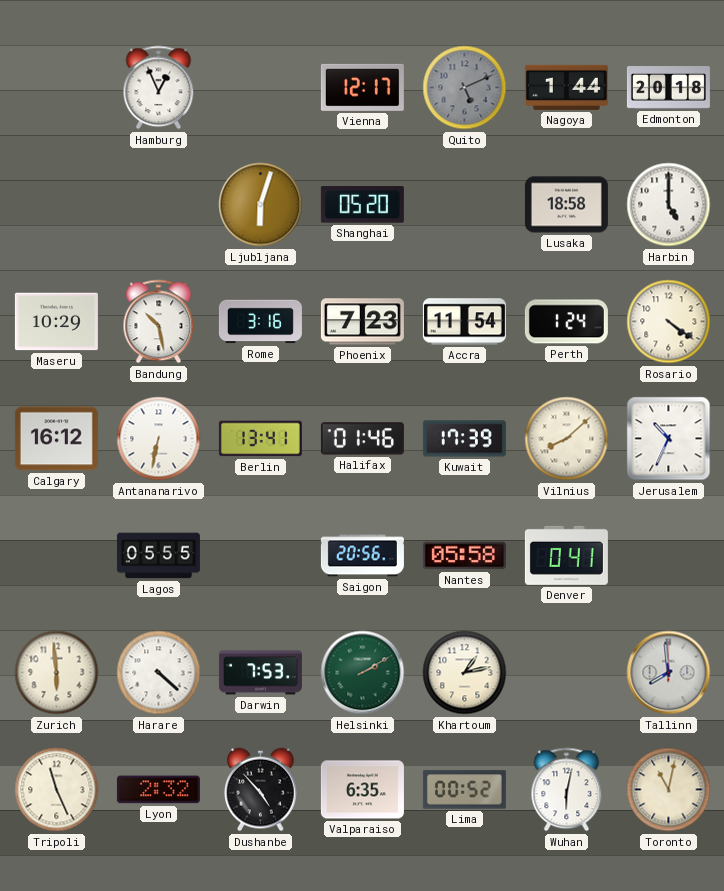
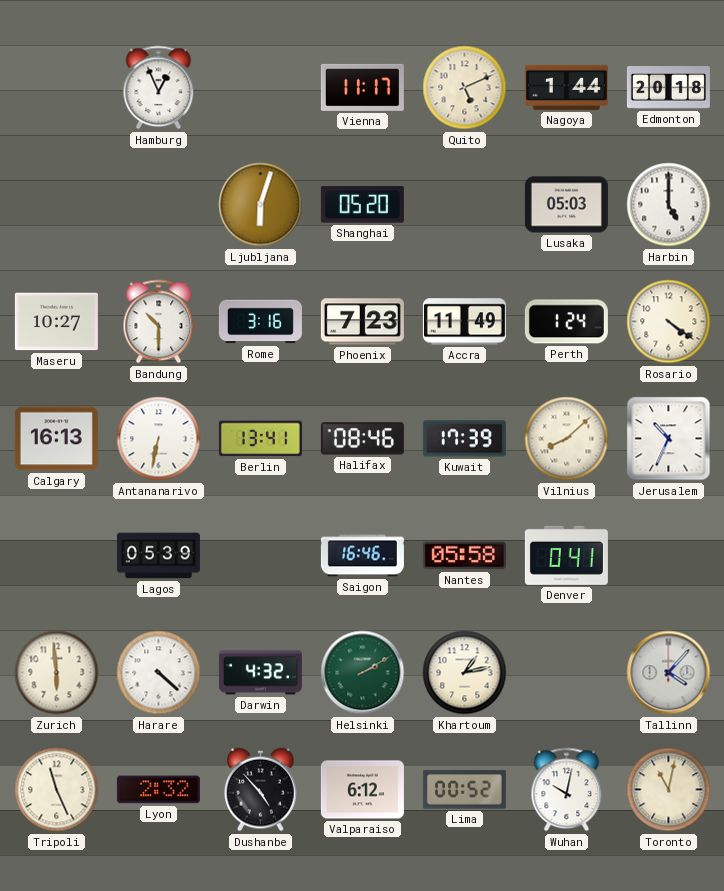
Vienna: 12:17 -> 11:17
Quito dial: grey -> cream
Lusaka: 18:58 -> 05:03
Maseru: 10:29 -> 10:27
Bandung: 10:28 -> 10:30
Accra: 11:54 -> 11:49
Calgary: 16:12 -> 16:13
Halifax: 01:46 -> 08:46
Lagos: 05:55 -> 05:39
Saigon: 20:56 -> 16:46
Darwin: 7:53 -> 4:32
Tallinn: 7:59 -> 4:07
Valparaiso: 6:35 -> 6:12
Wuhan: 6:02 -> 10:02
